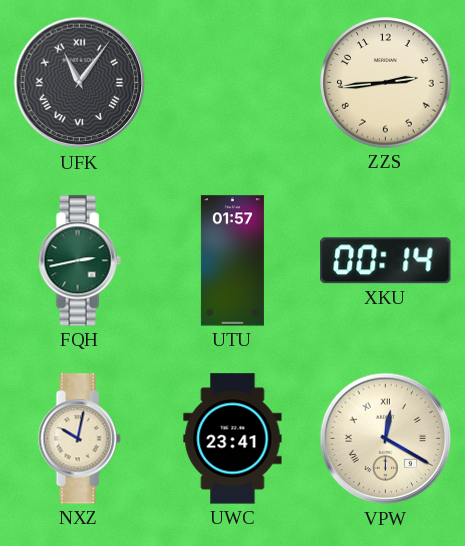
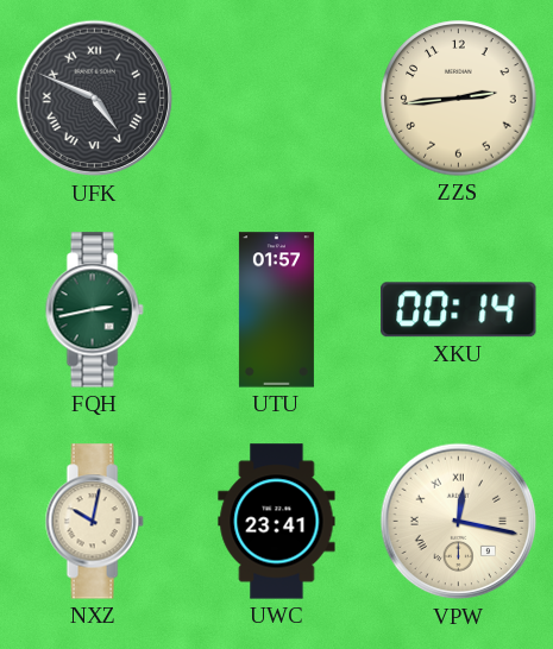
UFK: 11:06 -> 4:49
VPW: 12:20 -> 12:17
